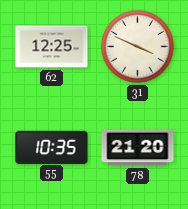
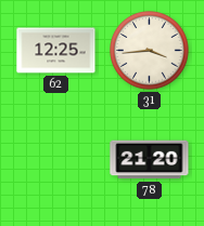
31: 3:49 -> 3:44
55: 10:35 -> none
